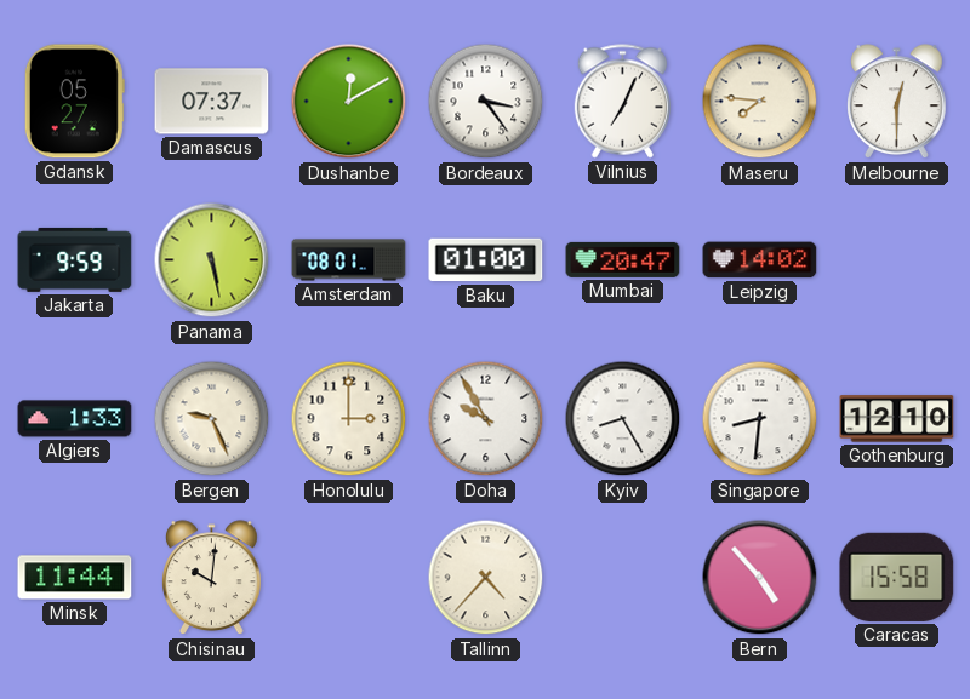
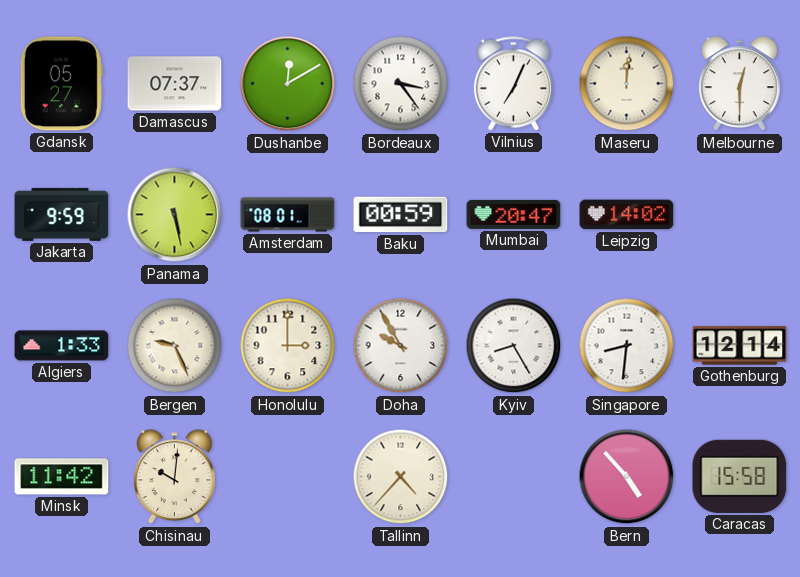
Maseru: 7:46 -> 12:01
Baku: 01:00 -> 00:59
Gothenburg: 12:10 -> 12:14
Minsk: 11:44 -> 11:42
